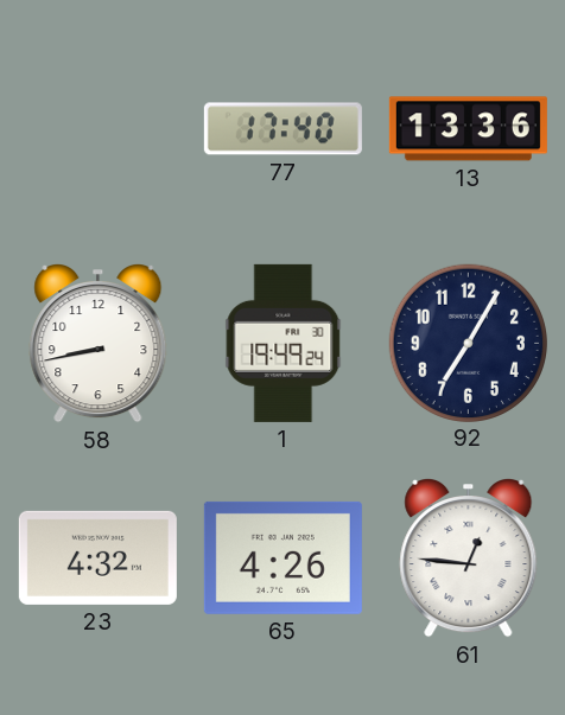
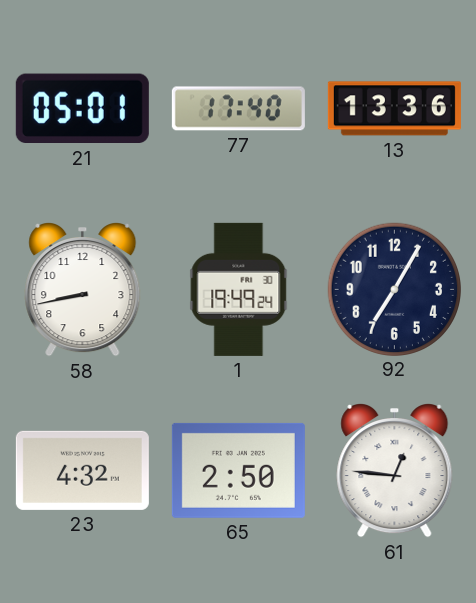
21: none -> 05:01
65: 4:26 -> 2:50
